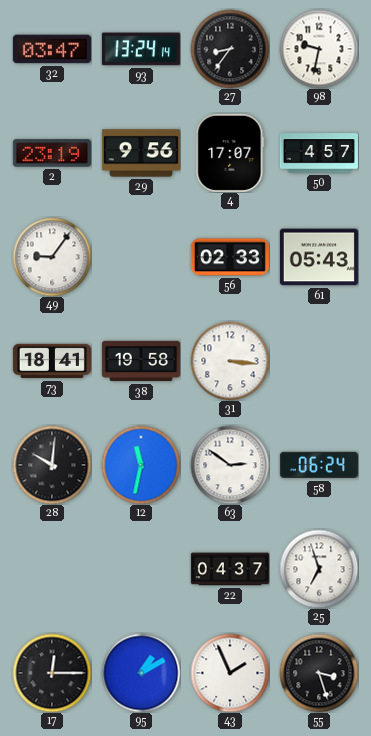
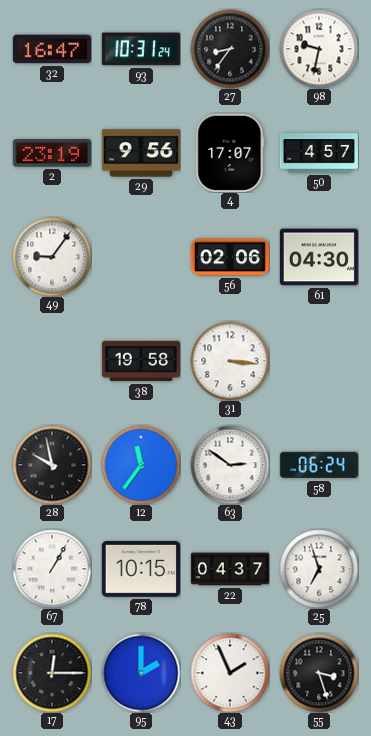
32: 03:47 -> 16:47
93: 13:24 -> 10:31
56: 02:33 -> 02:06
61: 05:43 -> 04:30
73: 18:41 -> none
28: 10:01 -> 9:58
12: 11:32 -> 11:36
67: none -> 1:05
78: none -> 10:15
95: 1:10 -> 2:00
